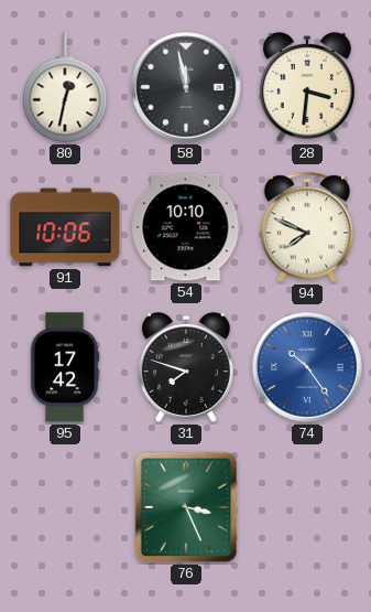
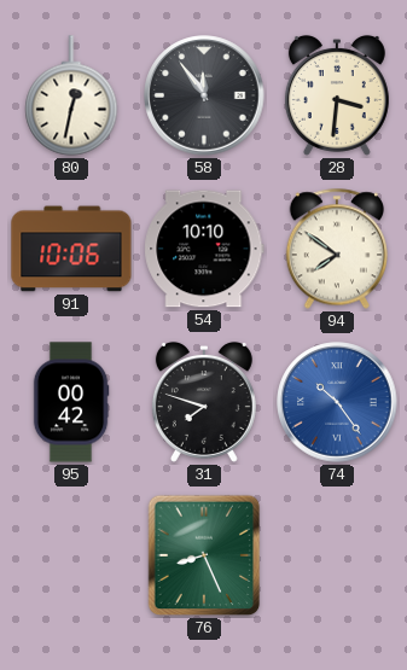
58: 11:58 -> 11:54
94: 7:49 -> 7:51
95: 17:42 -> 00:42
76: 3:26 -> 8:26
